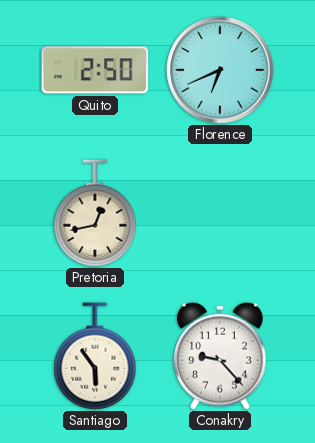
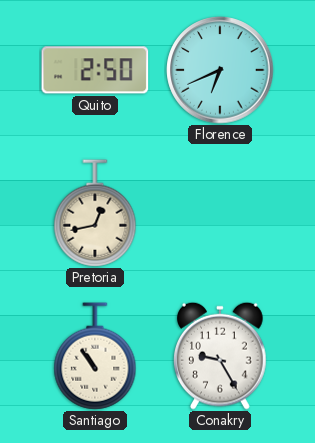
Santiago: 5:54 -> 10:54
Conakry: 9:23 -> 9:25
